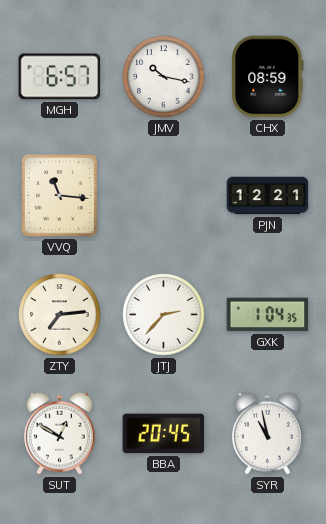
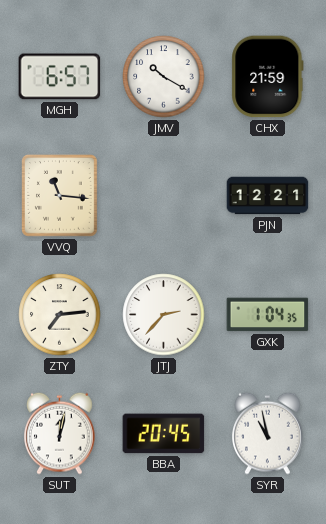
JMV: 10:17 -> 10:20
CHX: 08:59 -> 21:59
SUT: 12:50 -> 12:02
